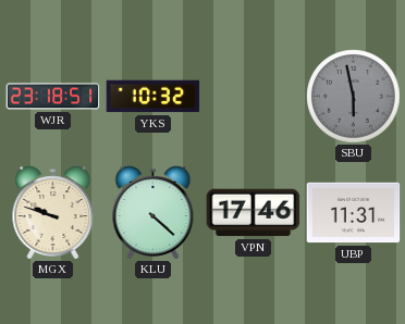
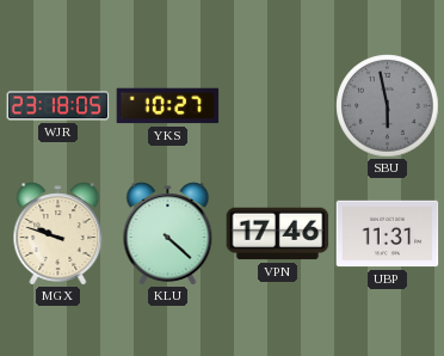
WJR: 23:18:51 -> 23:18:05
YKS: 10:32 -> 10:27
